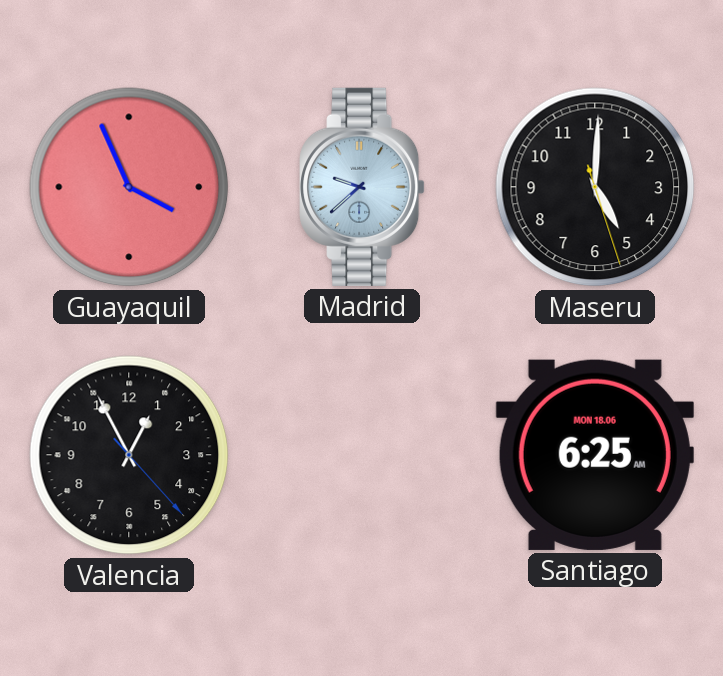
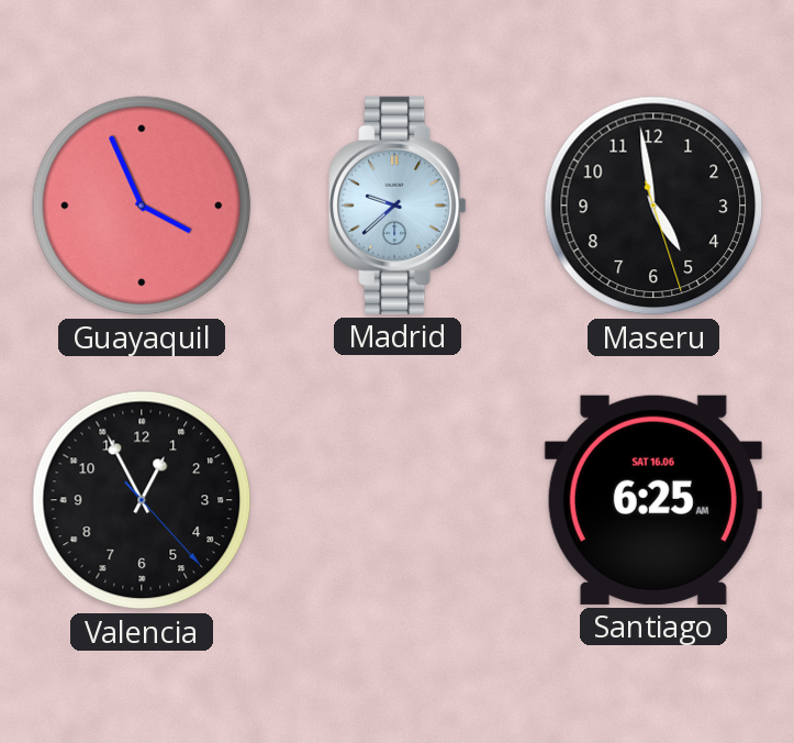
Maseru: 5:00 -> 4:58
Santiago date: MON 18.06 -> SAT 16.06
